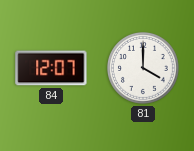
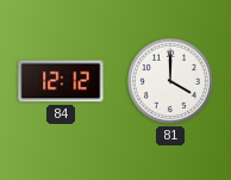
84: 12:07 -> 12:12
